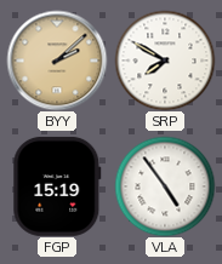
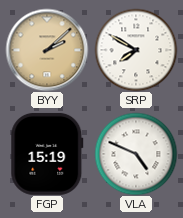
VLA: 4:54 -> 4:49
